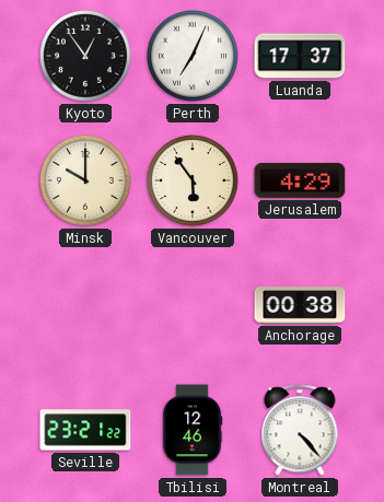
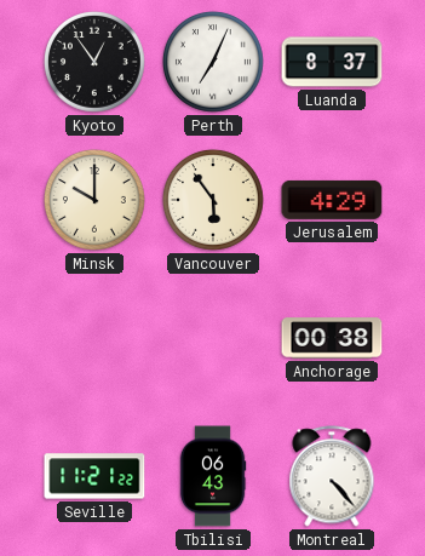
Luanda: 17:37 -> 8:37
Seville: 23:21 -> 11:21
Tbilisi: 12:46 -> 06:43
